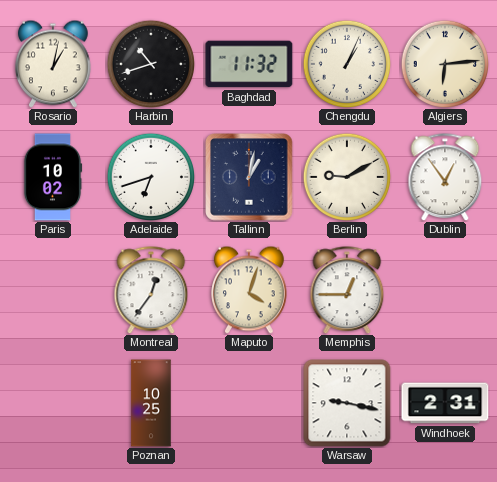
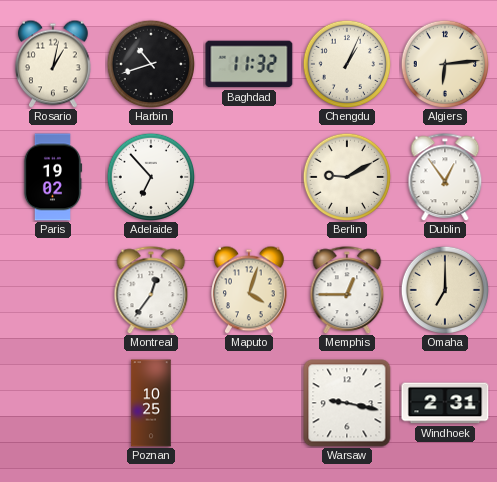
Paris: 10:02 -> 19:02
Adelaide: 6:42 -> 6:53
Tallinn: 1:02 -> none
Omaha: none -> 7:00
